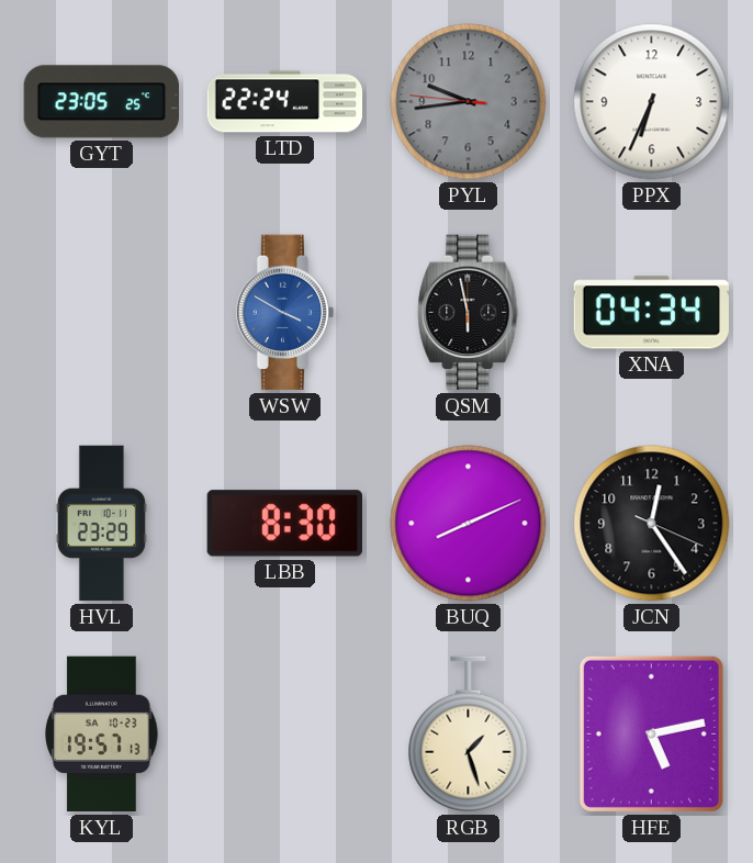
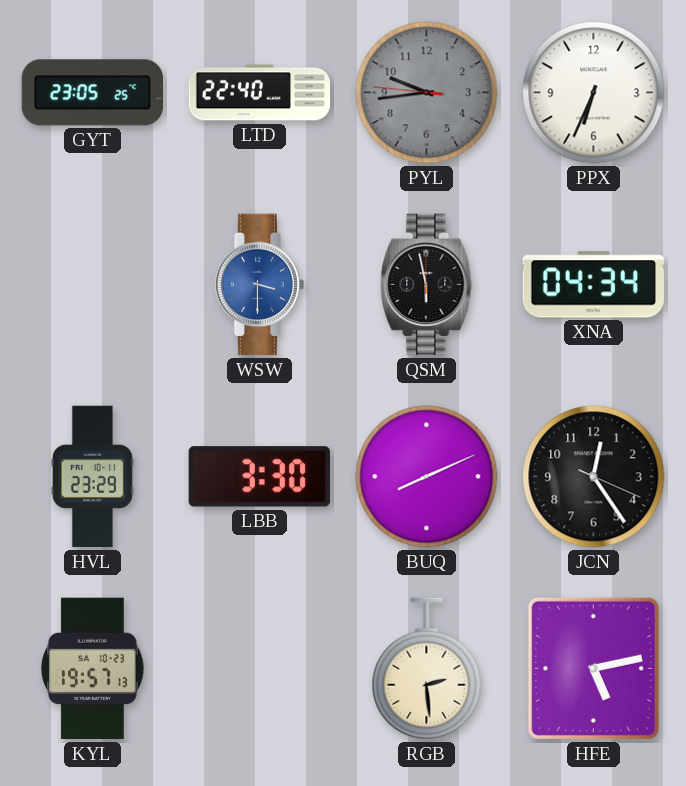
LTD: 22:24 -> 22:40
WSW: 3:50 -> 3:30
LBB: 8:30 -> 3:30
RGB: 1:27 -> 2:29
